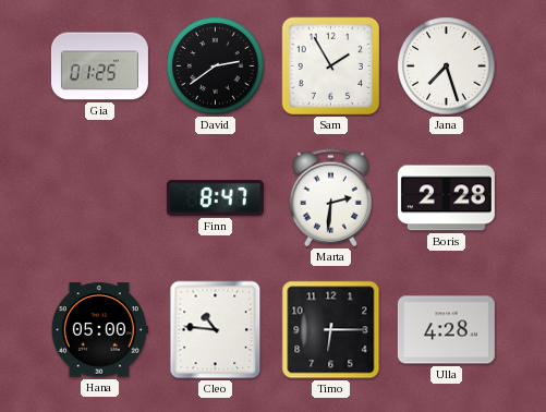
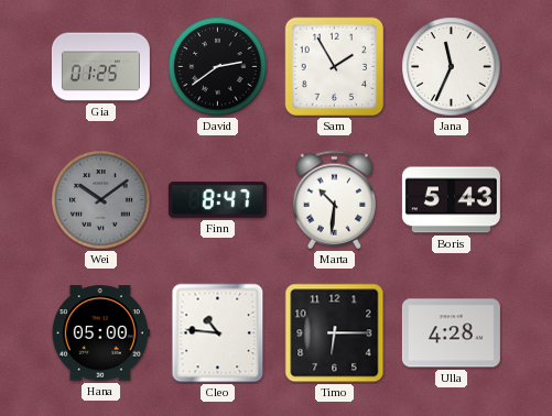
Jana: 7:27 -> 11:34
Wei: none -> 10:09
Marta: 2:31 -> 10:31
Boris: 2:28 -> 5:43
